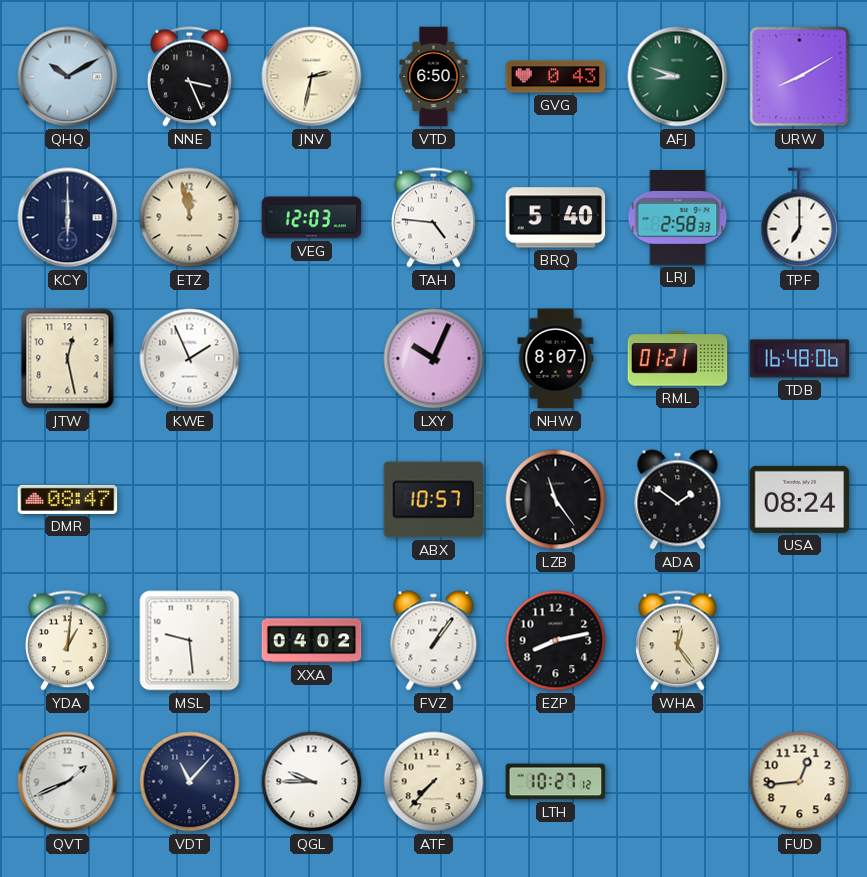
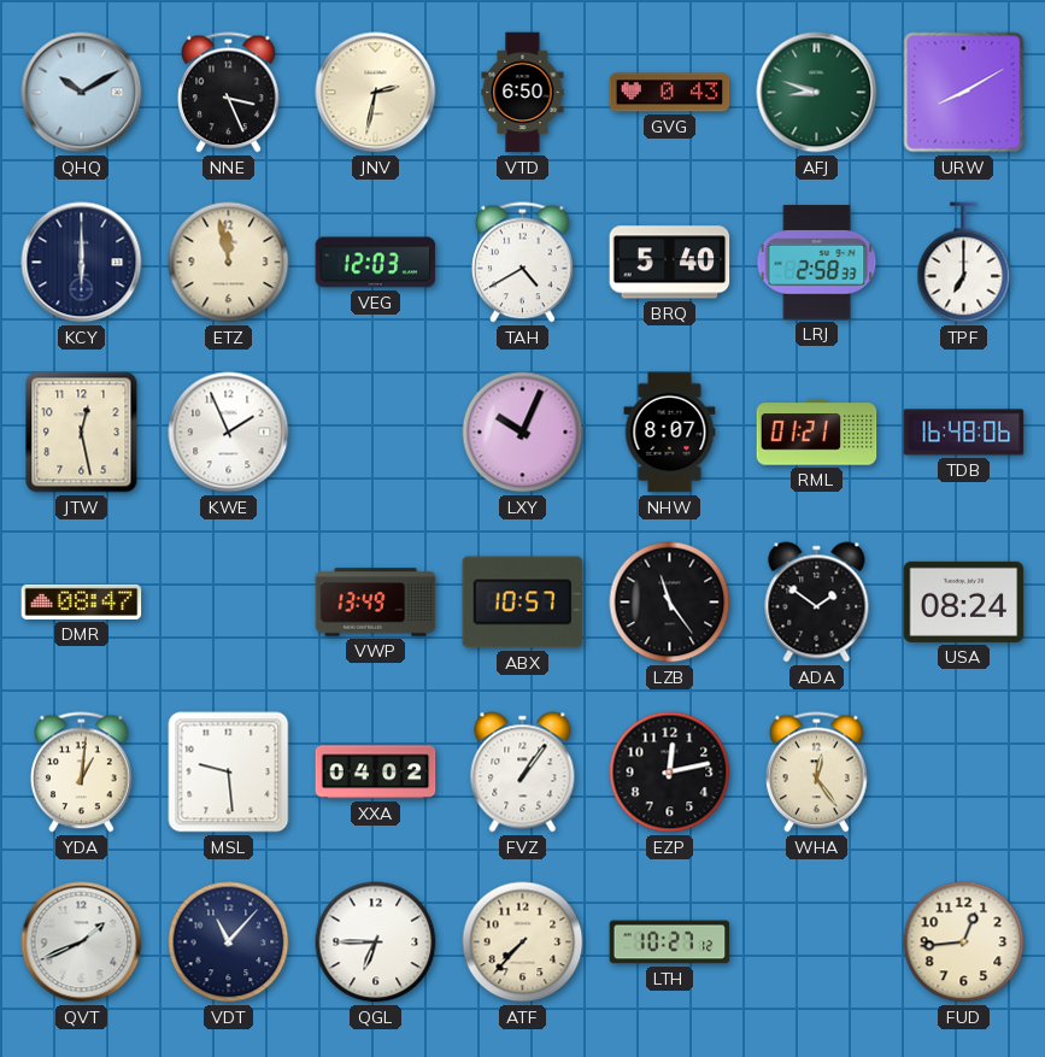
TAH: 4:46 -> 4:40
VWP: none -> 13:49
EZP: 8:13 -> 12:13
QGL: 9:45 -> 6:45
